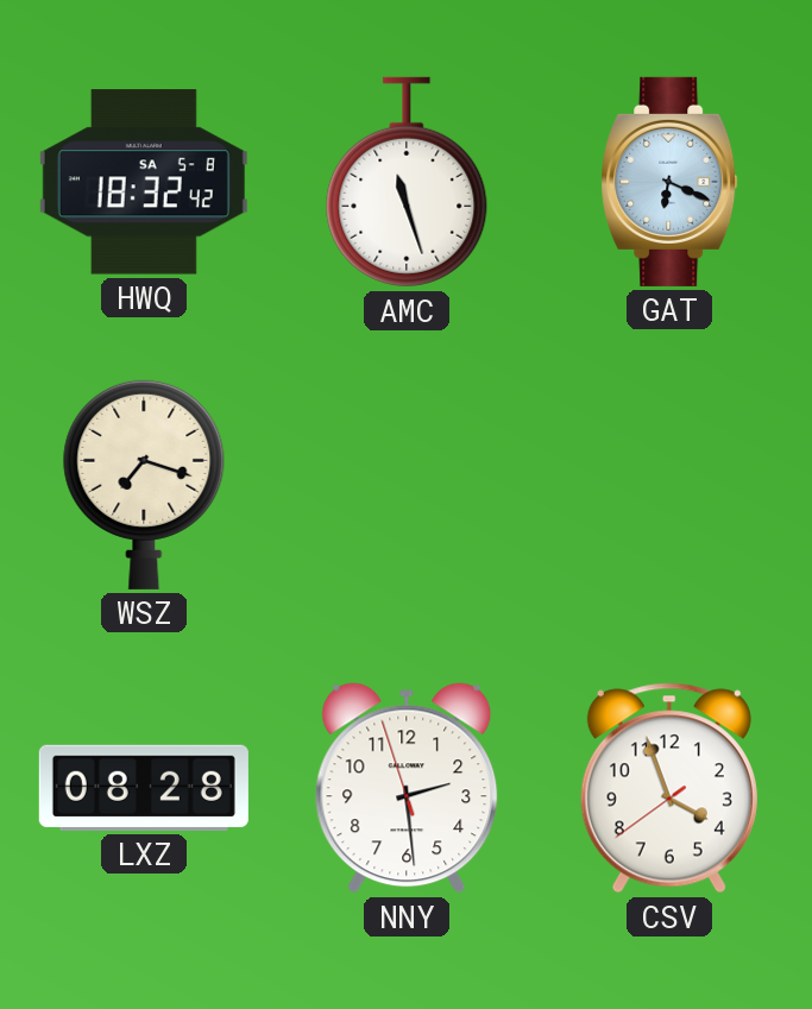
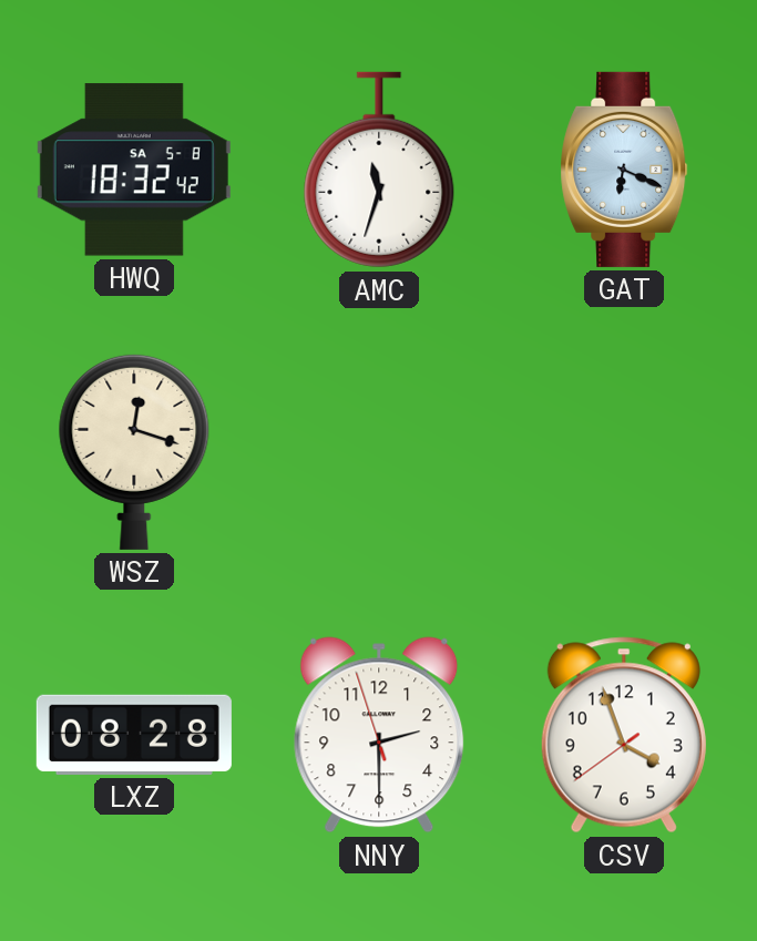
AMC: 11:27 -> 11:33
WSZ: 7:18 -> 12:18
NNY: 2:28 -> 2:29
